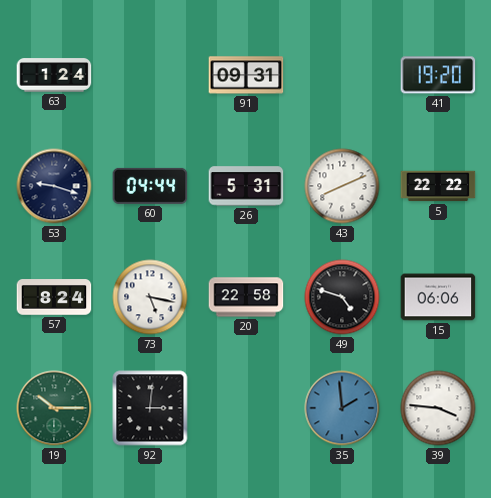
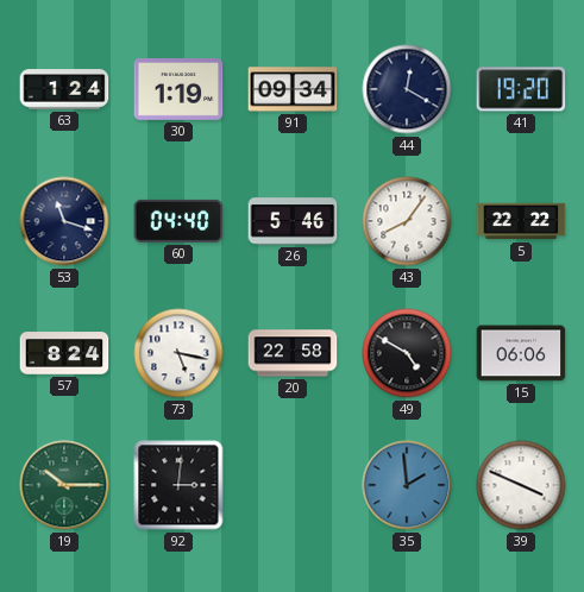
30: none -> 1:19
91: 09:31 -> 09:34
44: none -> 12:20
53: 9:18 -> 11:18
60: 04:44 -> 04:40
26: 5:31 -> 5:46
43: 8:11 -> 8:06
49: 4:48 -> 4:50
39: 3:46 -> 3:49
